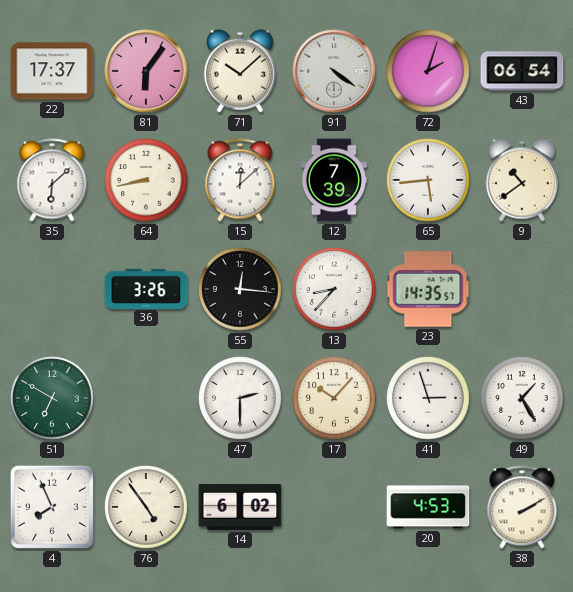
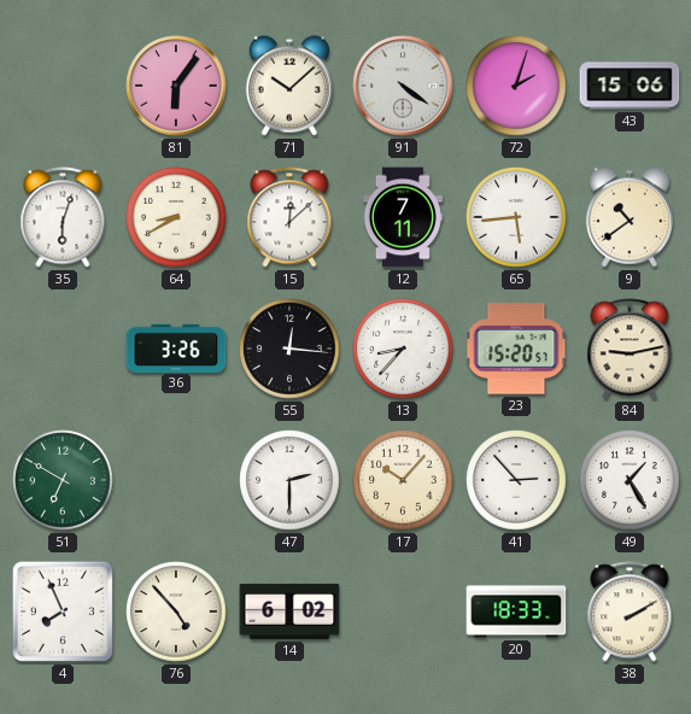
22: 17:37 -> none
43: 06:54 -> 15:06
35: 6:08 -> 6:03
64: 8:43 -> 8:40
12: 7:39 -> 7:11
23: 14:35 -> 15:20
84: none -> 9:13
41: 2:57 -> 2:53
76: 4:54 -> 4:53
20: 4:53 -> 18:33
